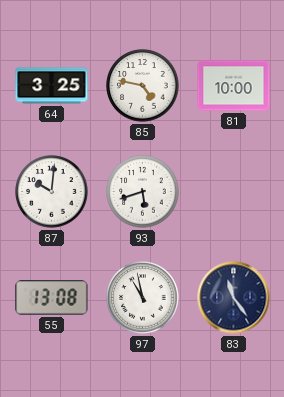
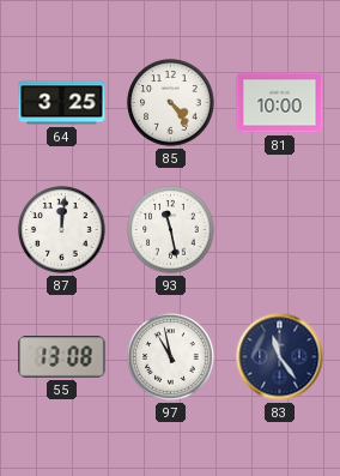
85: 4:47 -> 4:24
87: 10:01 -> 12:01
93: 5:42 -> 11:28
